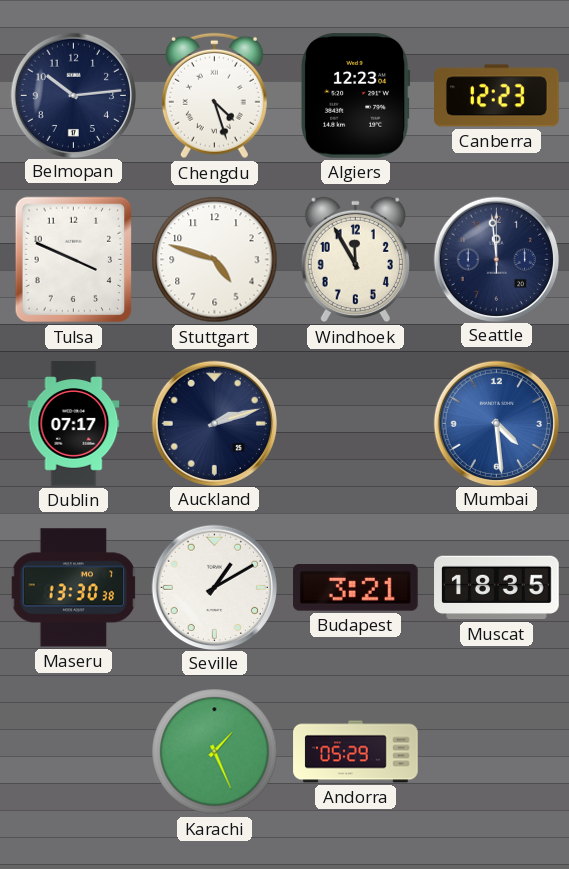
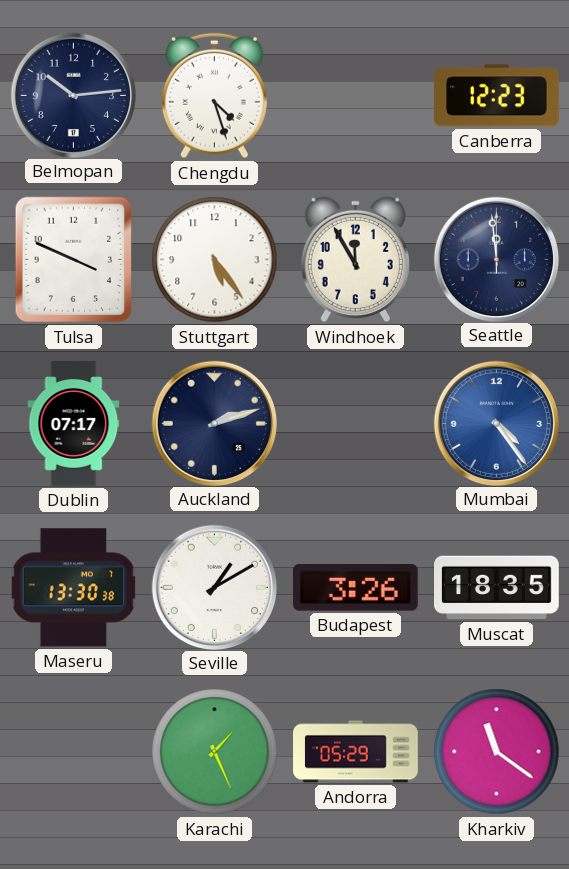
Algiers: 12:23 -> none
Stuttgart: 4:48 -> 5:24
Mumbai: 4:29 -> 4:24
Budapest: 3:21 -> 3:26
Kharkiv: none -> 11:21
